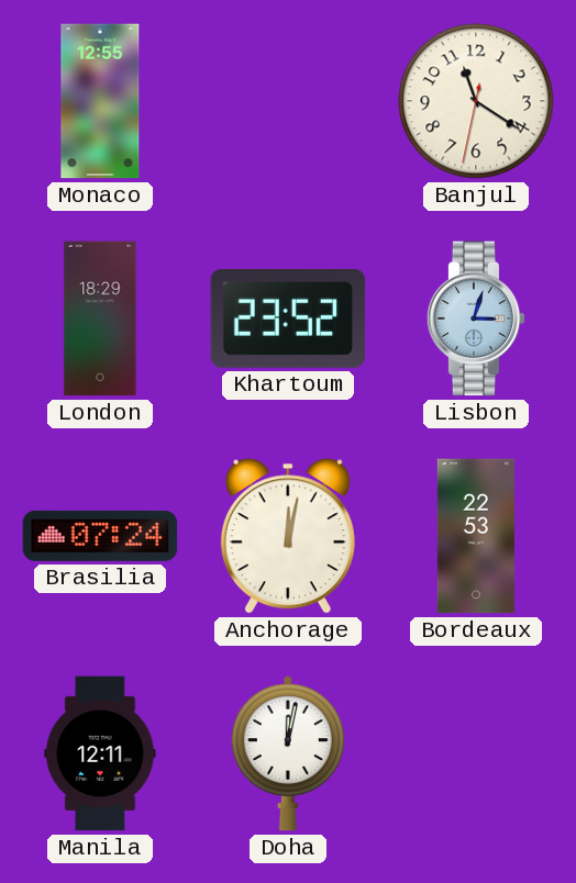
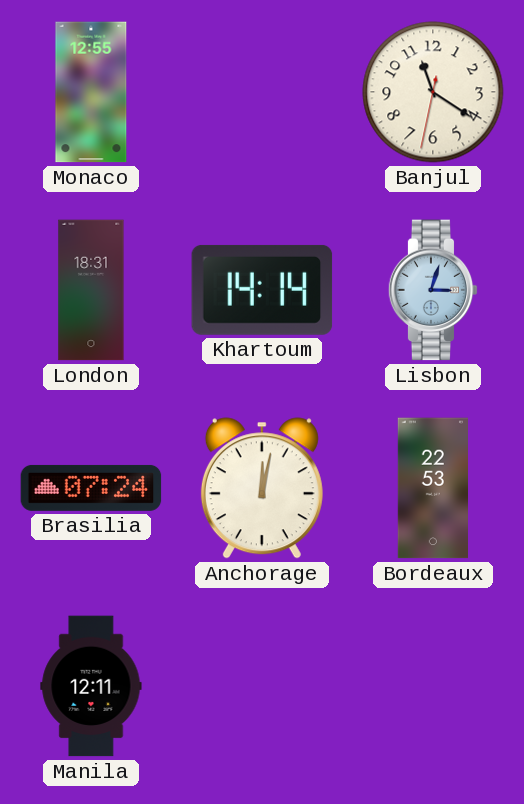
London: 18:29 -> 18:31
Khartoum: 23:52 -> 14:14
Doha: 12:02 -> none
